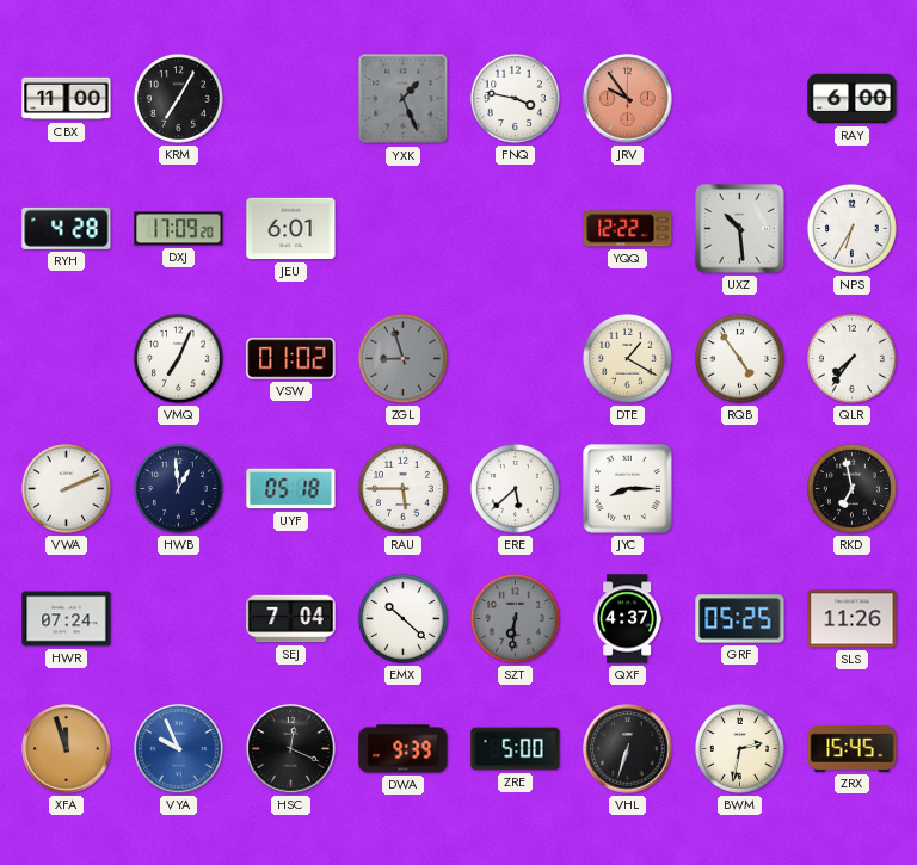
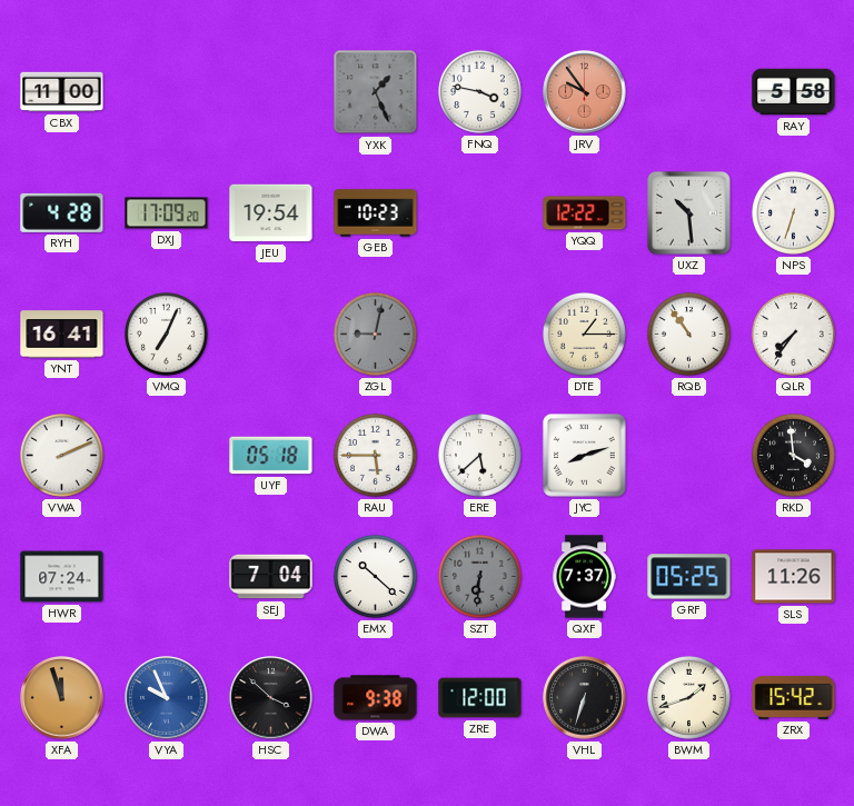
KRM: 7:05 -> none
RAY: 6:00 -> 5:58
JEU: 6:01 -> 19:54
GEB: none -> 10:23
NPS: 6:35 -> 6:33
YNT: none -> 16:41
VSW: 01:02 -> none
ZGL: 8:57 -> 9:02
DTE: 1:20 -> 1:15
RQB: 4:54 -> 10:54
HWB: 12:59 -> none
JYC: 8:15 -> 8:12
RKD: 6:58 -> 3:59
QXF: 4:37 -> 7:37
HSC: 12:19 -> 3:52
DWA: 9:39 -> 9:38
ZRE: 5:00 -> 12:00
BWM: 2:32 -> 1:42
ZRX: 15:45 -> 15:42
